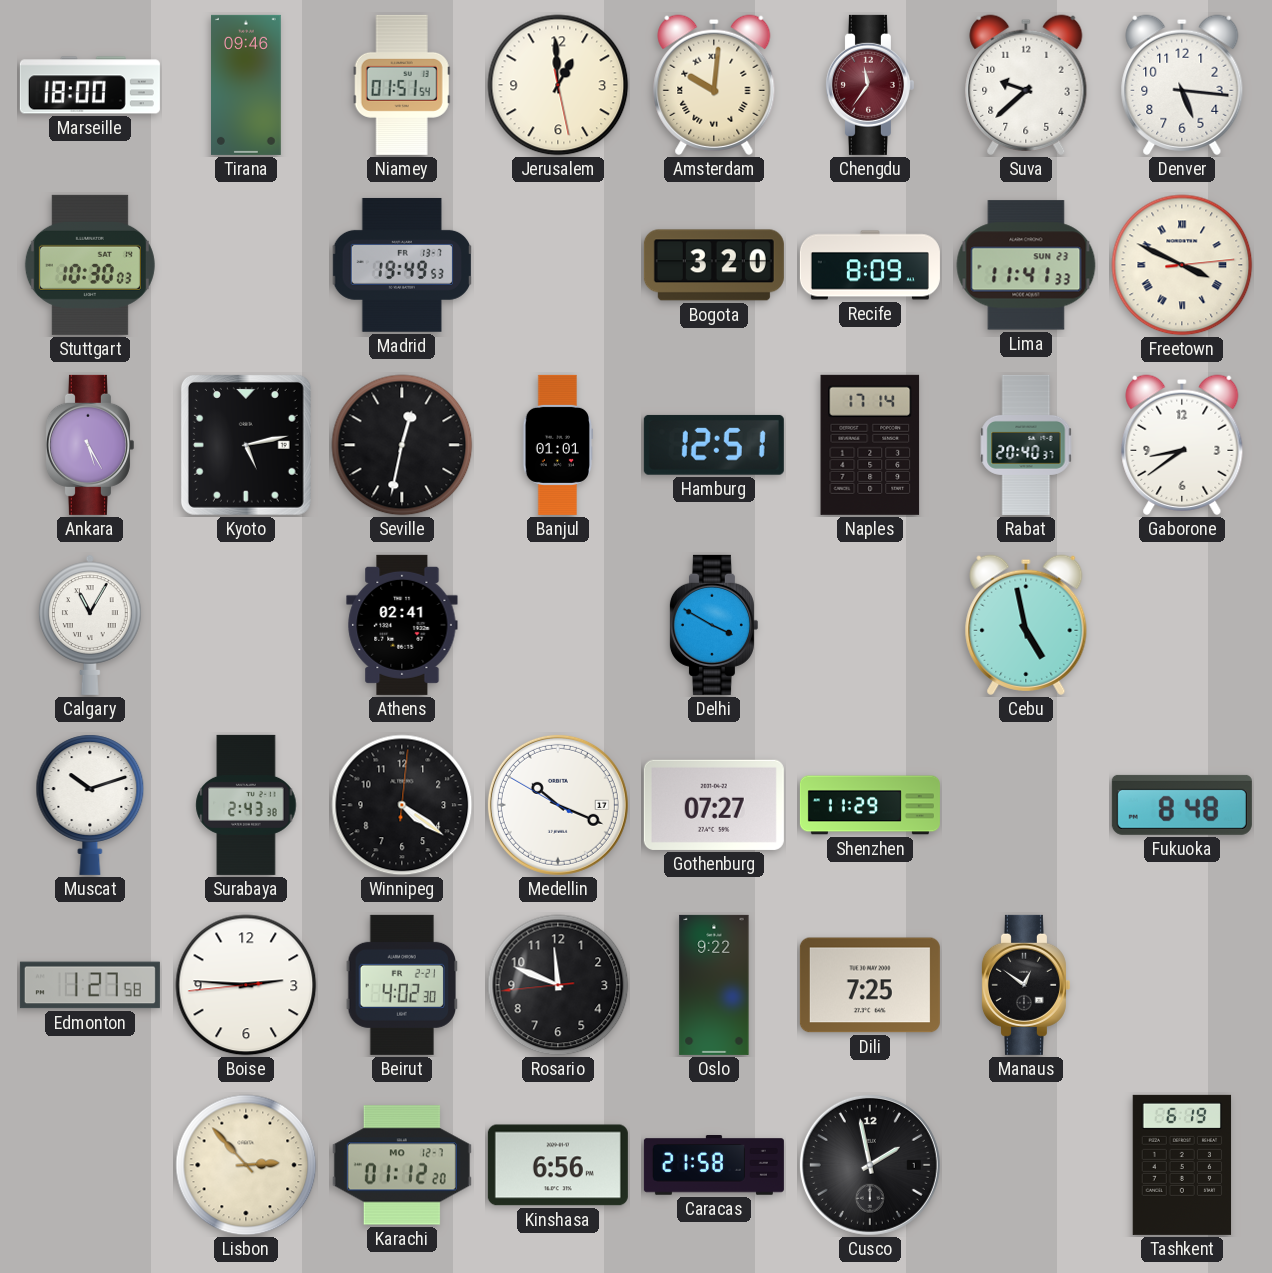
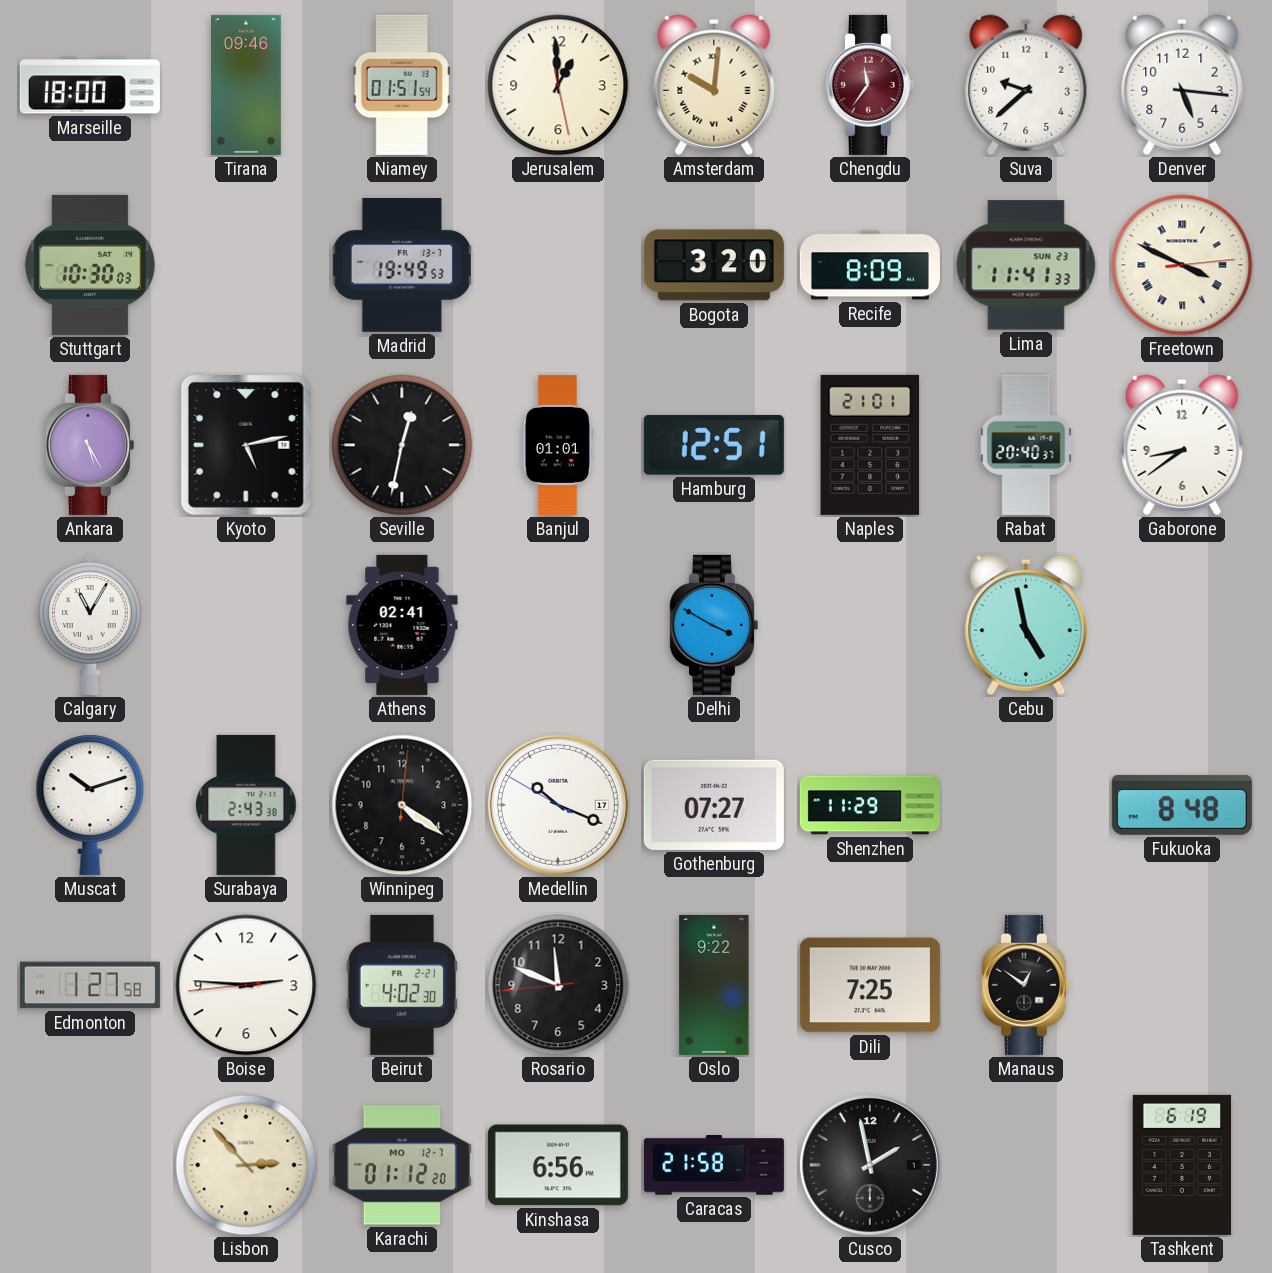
Naples: 17:14 -> 21:01
